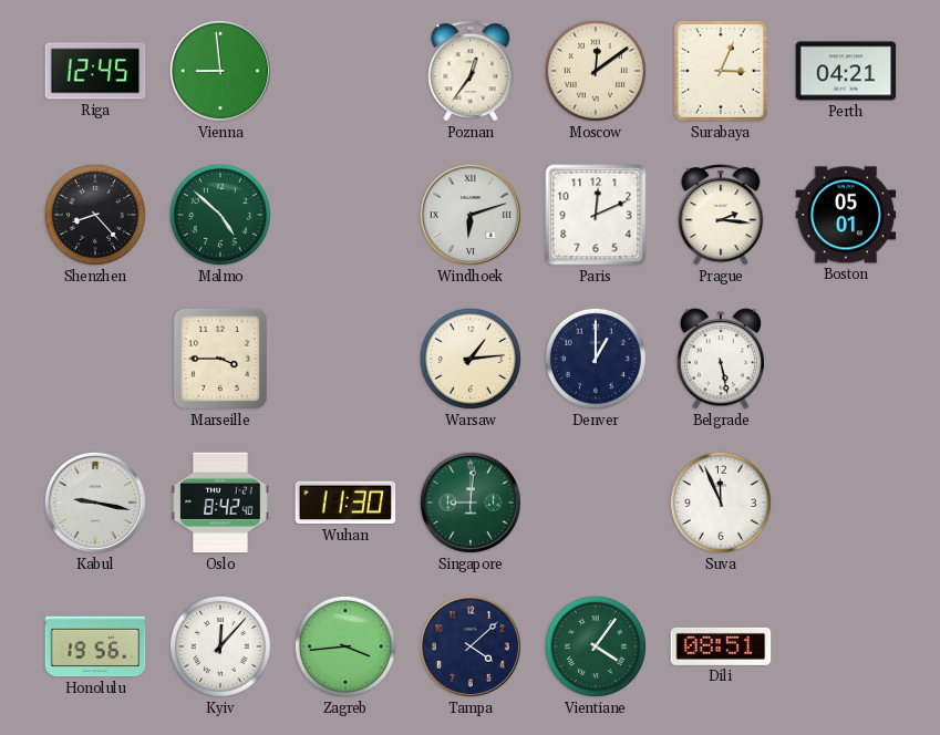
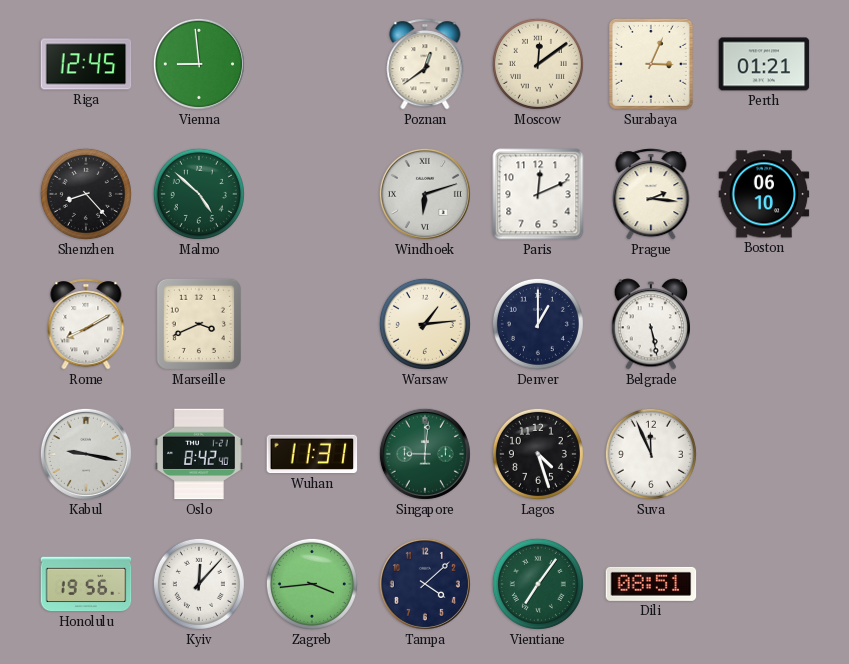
Poznan: 12:36 -> 12:39
Perth: 04:21 -> 01:21
Boston: 05:01 -> 06:10
Rome: none -> 8:10
Marseille: 3:45 -> 3:41
Wuhan: 11:30 -> 11:31
Lagos: none -> 4:27
Vientiane: 4:06 -> 7:06
